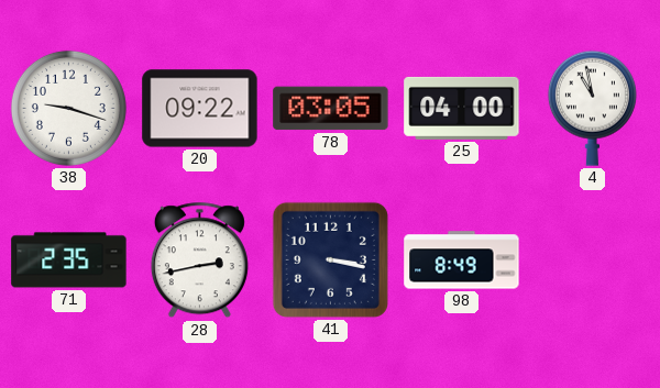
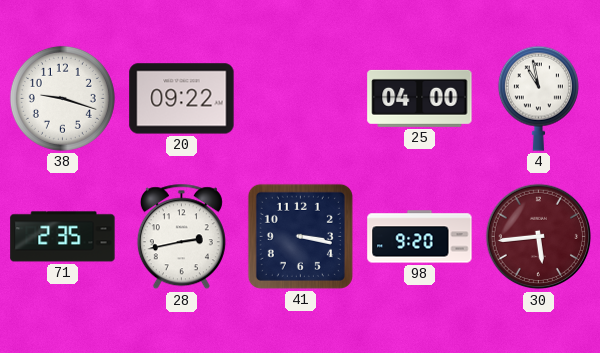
78: 03:05 -> none
98: 8:49 -> 9:20
30: none -> 5:44
